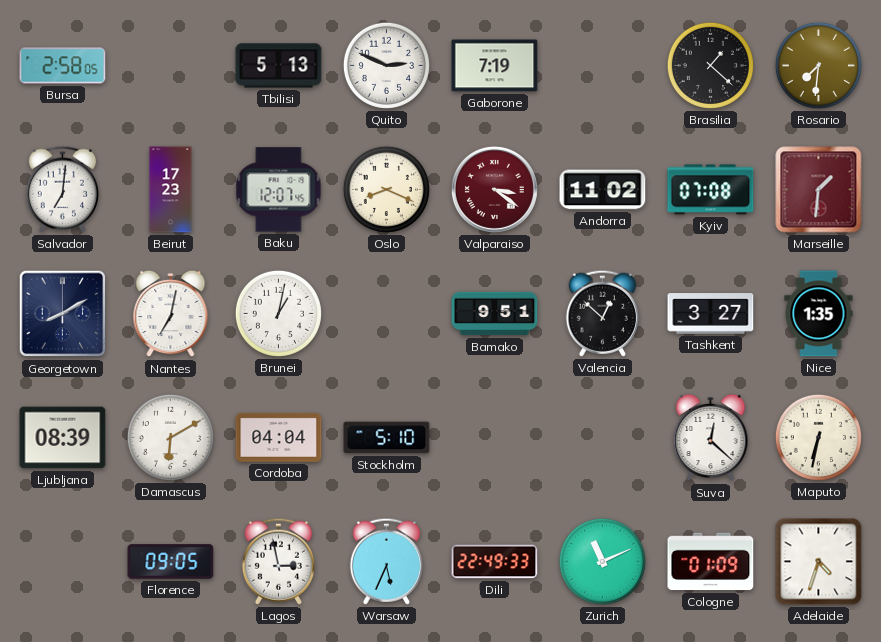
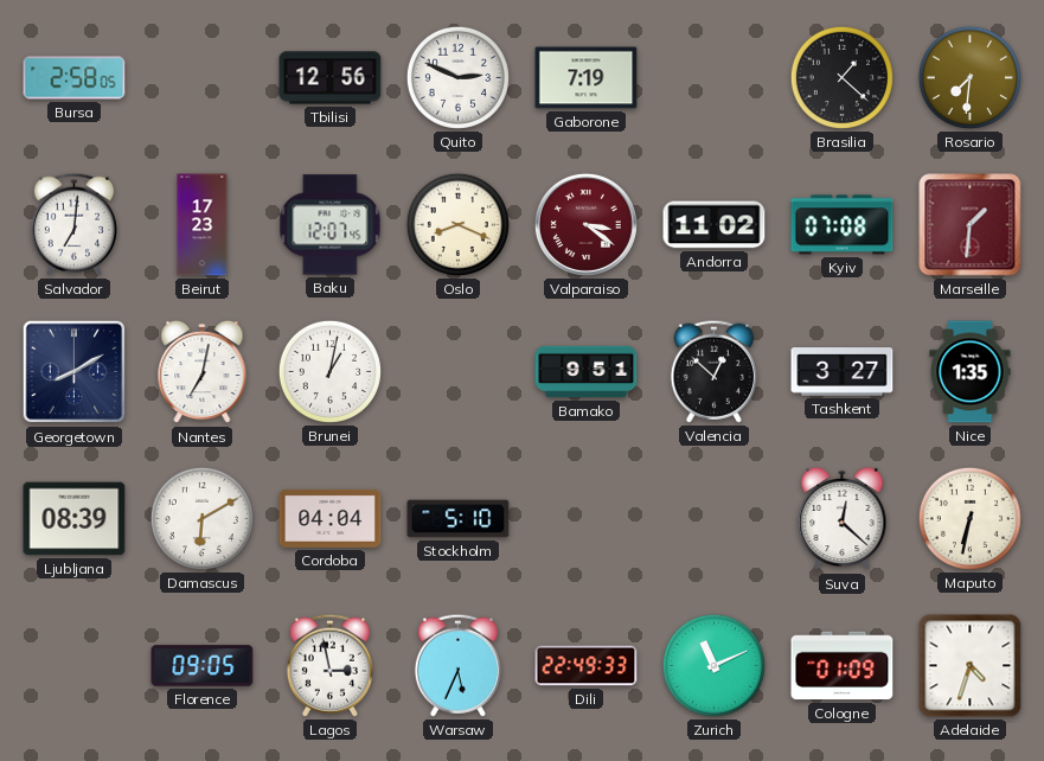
Tbilisi: 5:13 -> 12:56
